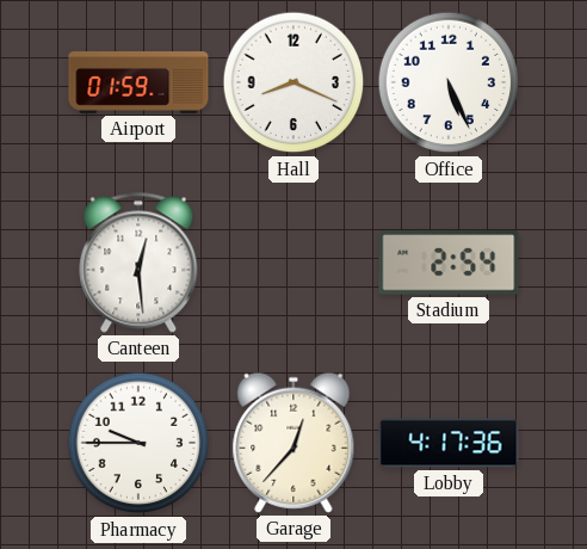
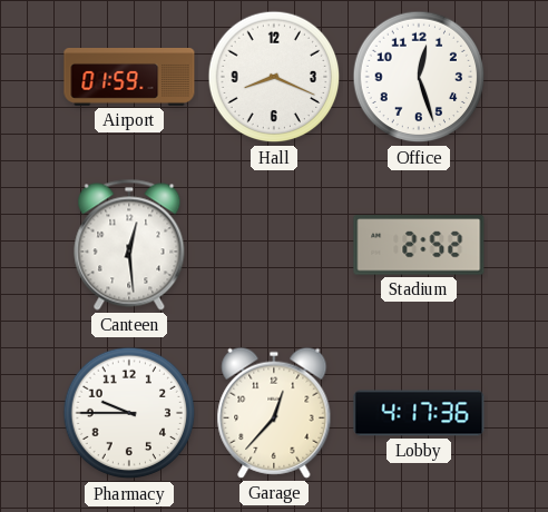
Office: 5:26 -> 12:27
Stadium: 2:54 -> 2:52
